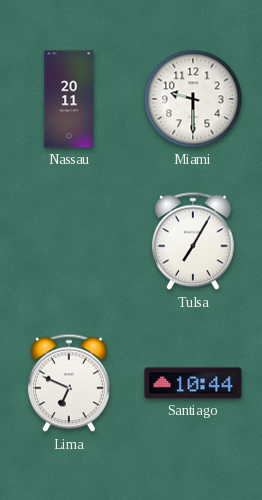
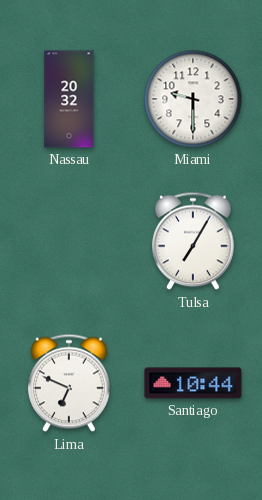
Nassau: 20:11 -> 20:32
